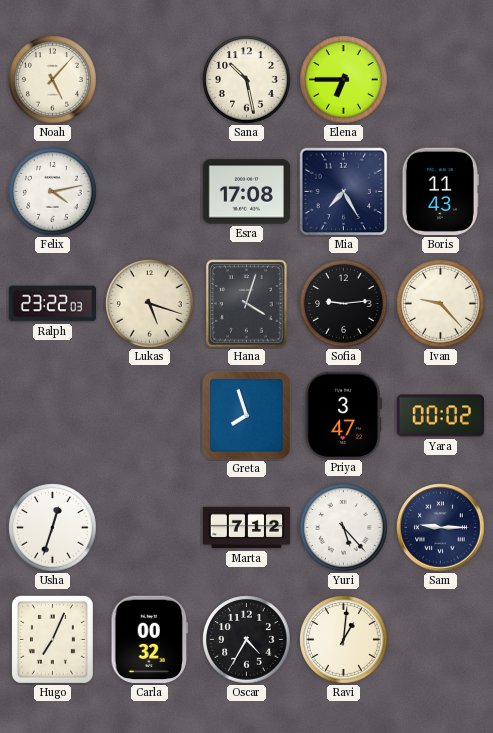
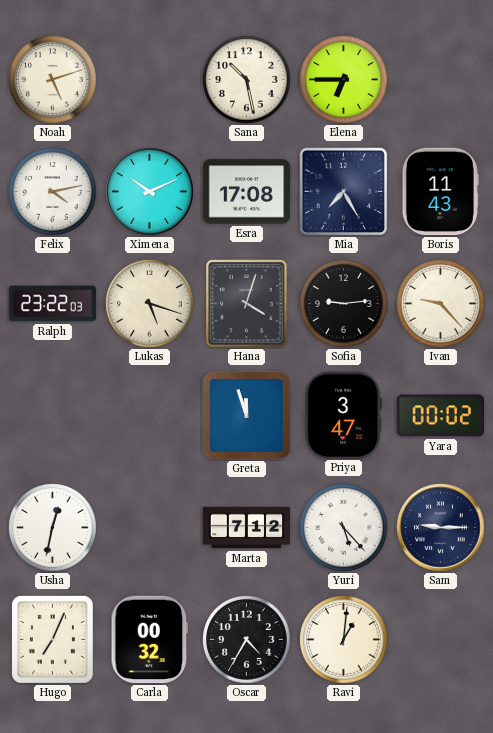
Noah: 5:07 -> 5:12
Ximena: none -> 10:11
Greta: 7:57 -> 11:57
Usha: 12:33 -> 12:32
